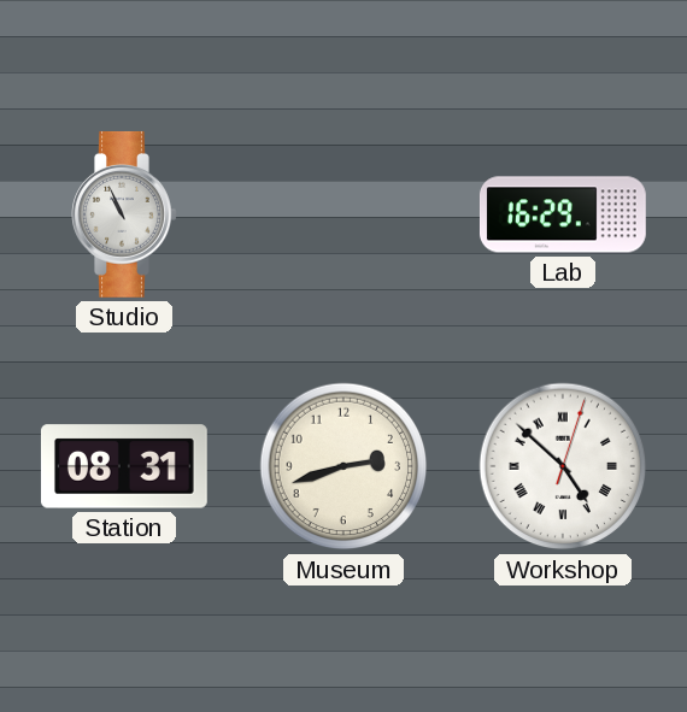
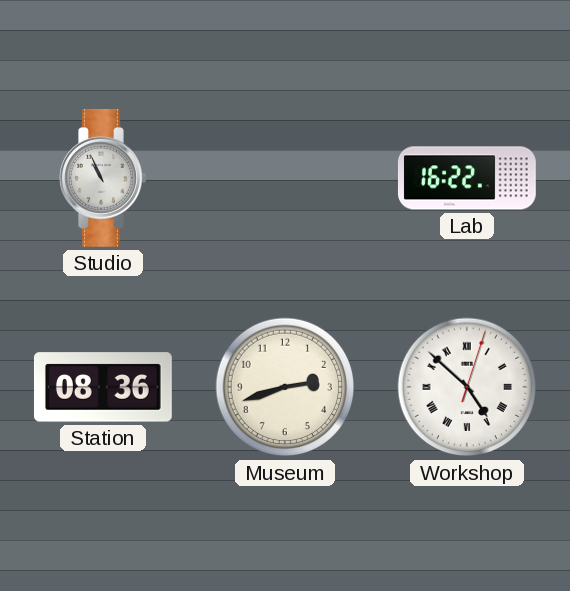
Lab: 16:29 -> 16:22
Station: 08:31 -> 08:36
